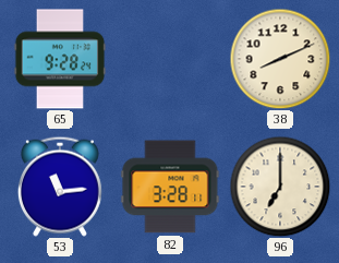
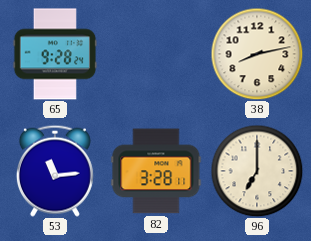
38: 8:11 -> 8:13
